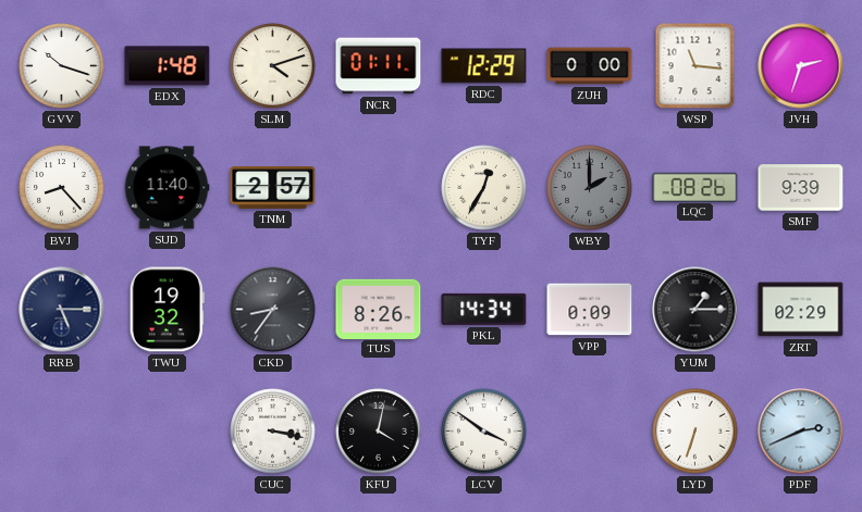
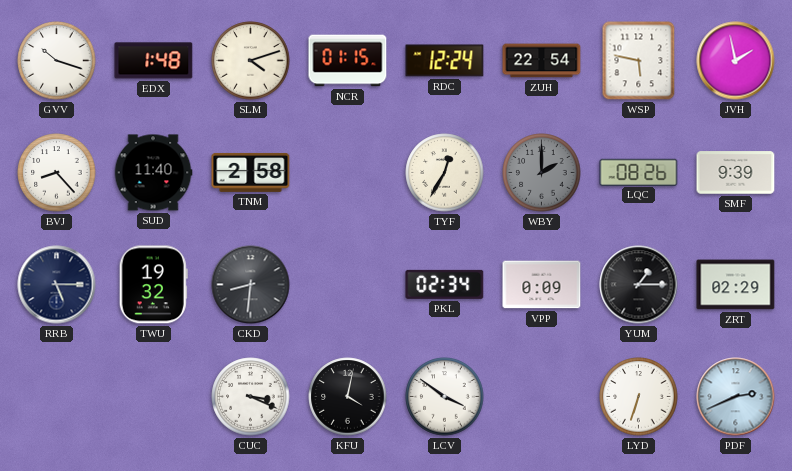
NCR: 01:11 -> 01:15
RDC: 12:29 -> 12:24
ZUH: 0:00 -> 22:54
WSP: 11:16 -> 5:47
JVH: 2:33 -> 1:58
TNM: 2:57 -> 2:58
CKD: 8:36 -> 8:31
TUS: 8:26 -> none
PKL: 14:34 -> 02:34
CUC: 3:17 -> 3:19
